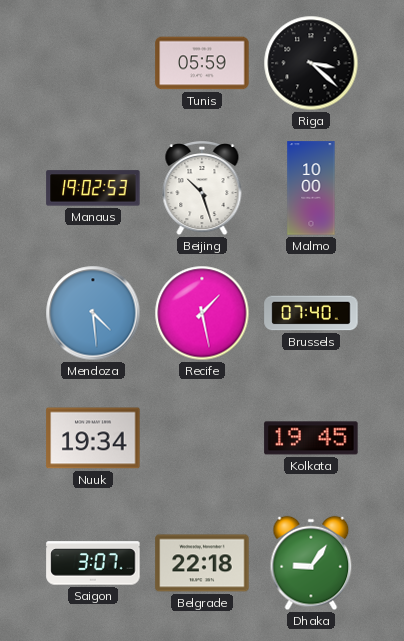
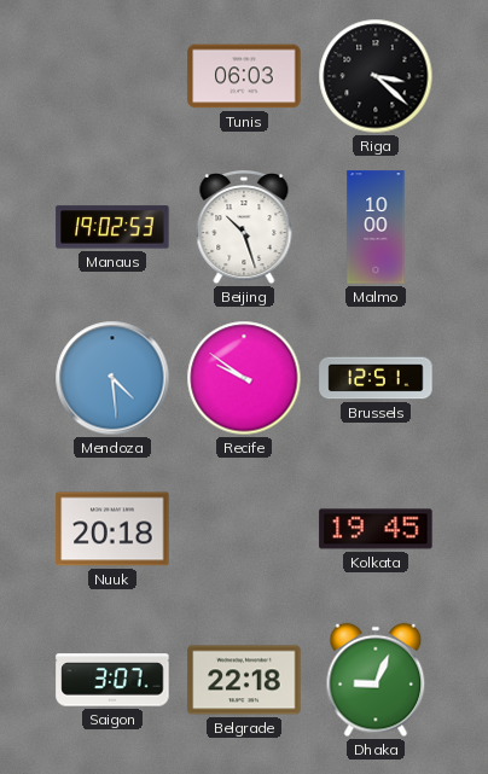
Tunis: 05:59 -> 06:03
Recife: 1:28 -> 9:51
Brussels: 07:40 -> 12:51
Nuuk: 19:34 -> 20:18
Dhaka: 9:06 -> 9:04
